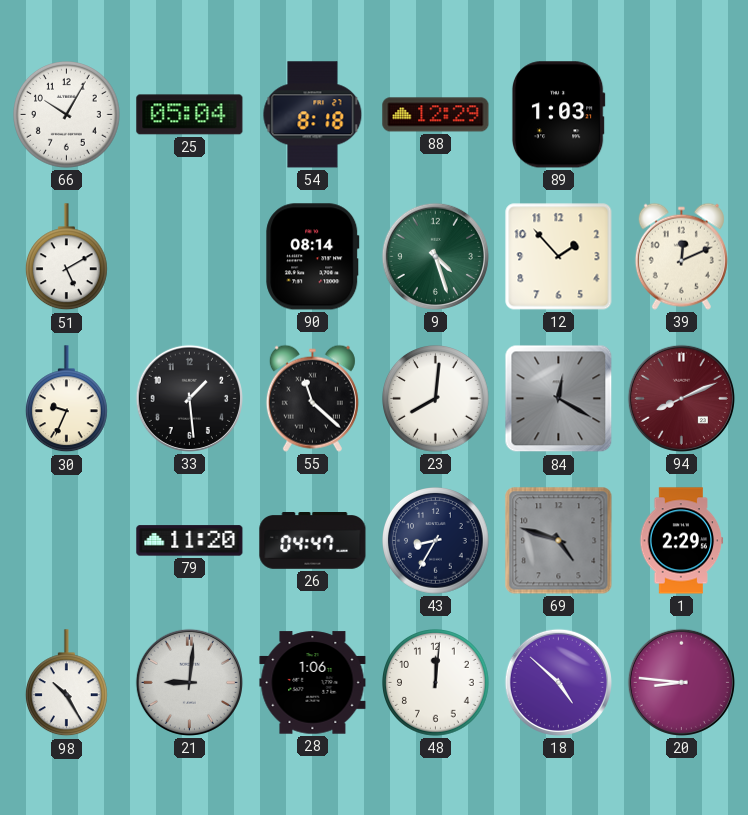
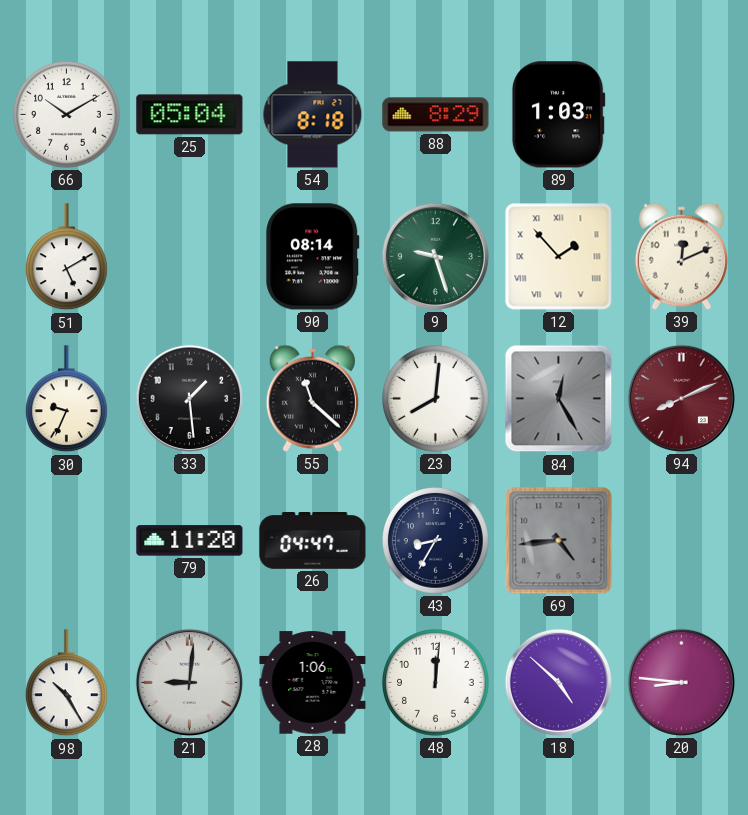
66: 10:05 -> 10:10
88: 12:29 -> 8:29
9: 4:27 -> 9:27
12 numerals: Arabic -> Roman
84: 12:20 -> 12:25
69: 4:48 -> 4:44
1: 2:29 -> none
